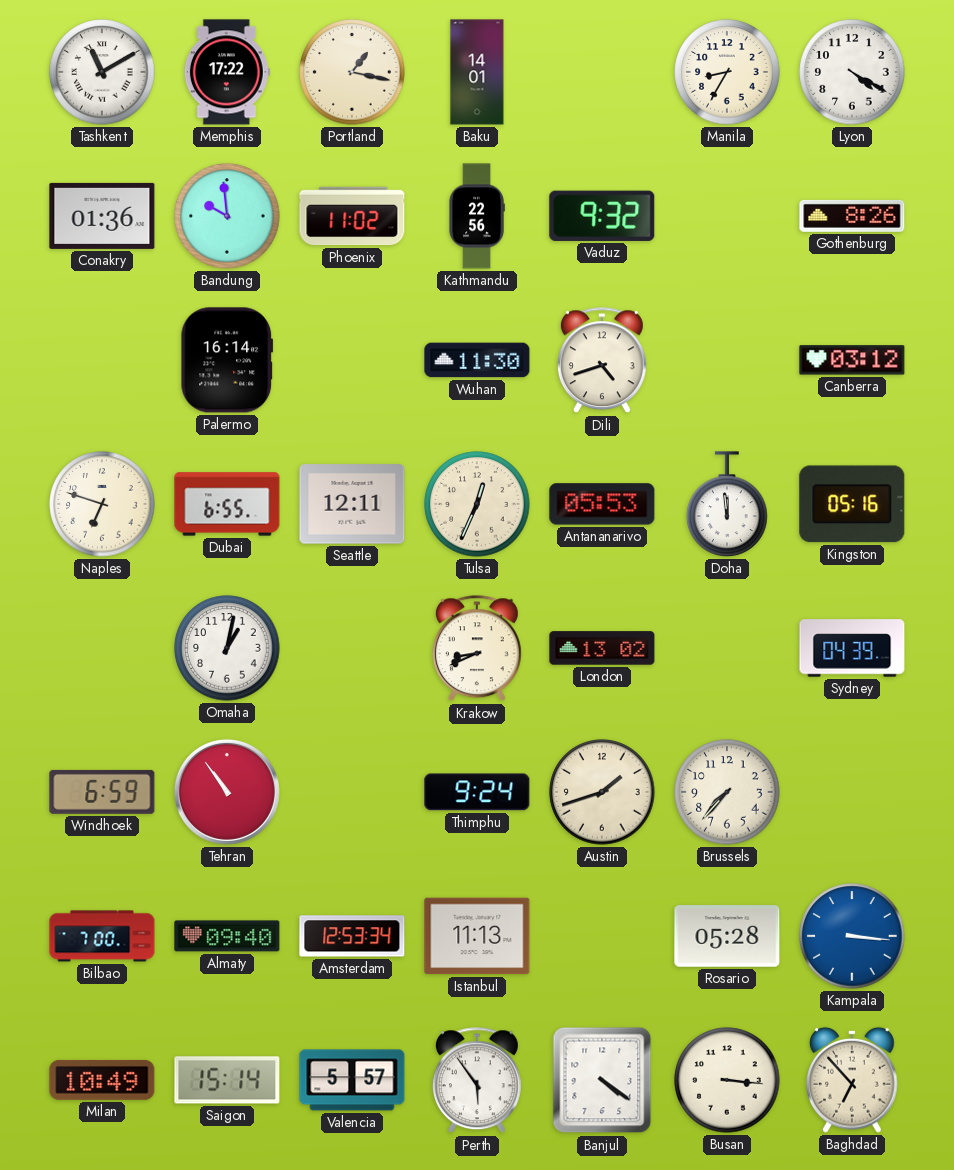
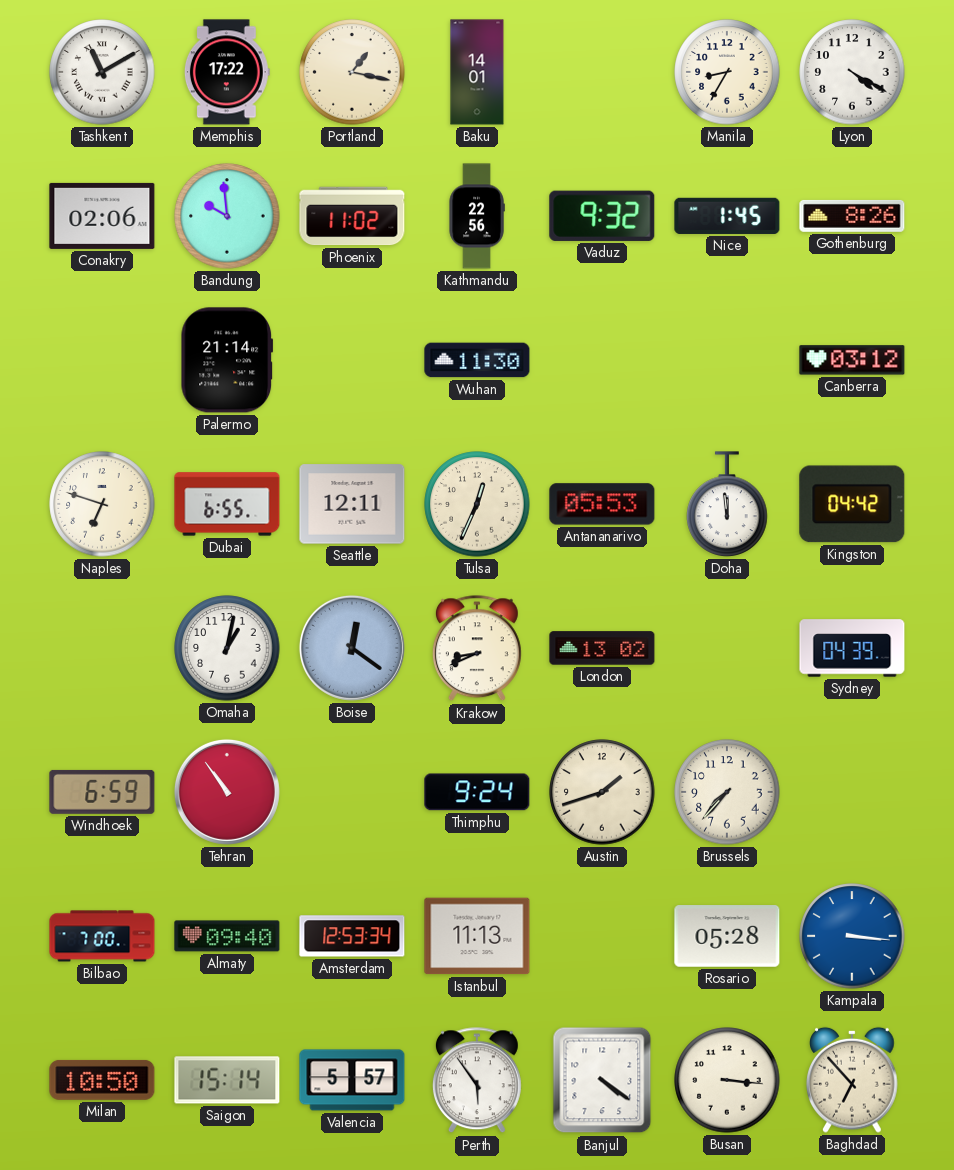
Conakry: 01:36 -> 02:06
Nice: none -> 1:45
Palermo: 16:14 -> 21:14
Dili: 4:42 -> none
Kingston: 05:16 -> 04:42
Boise: none -> 12:21
Milan: 10:49 -> 10:50
